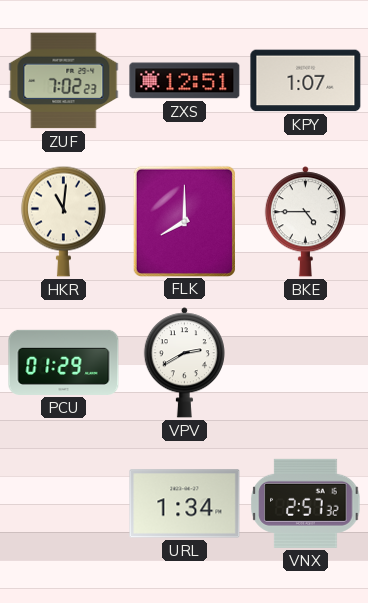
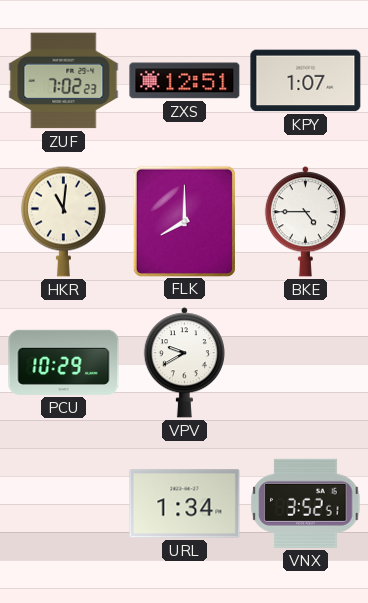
PCU: 01:29 -> 10:29
VPV: 2:40 -> 9:40
VNX: 2:57 -> 3:52
